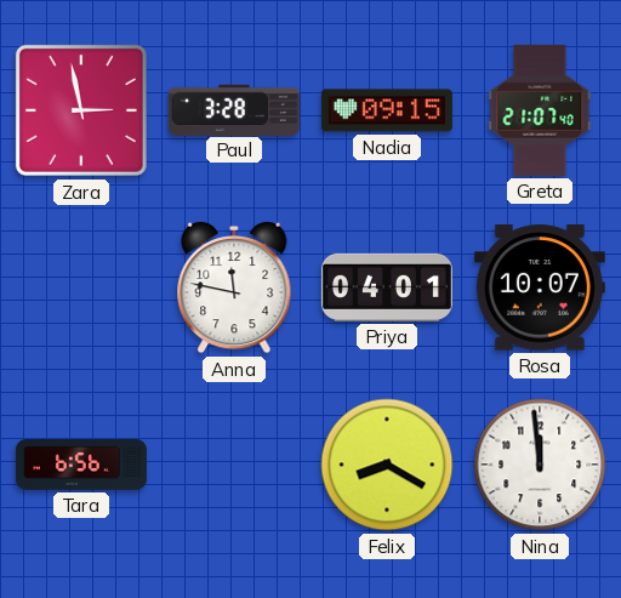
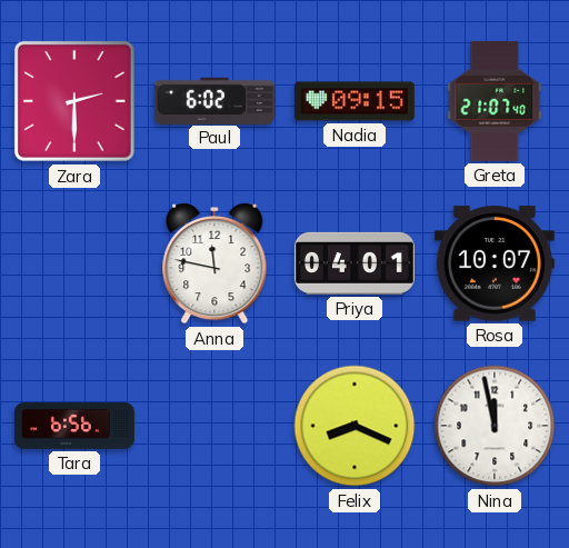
Zara: 2:58 -> 2:30
Paul: 3:28 -> 6:02
Felix: 8:20 -> 8:19
Nina: 11:59 -> 11:58
